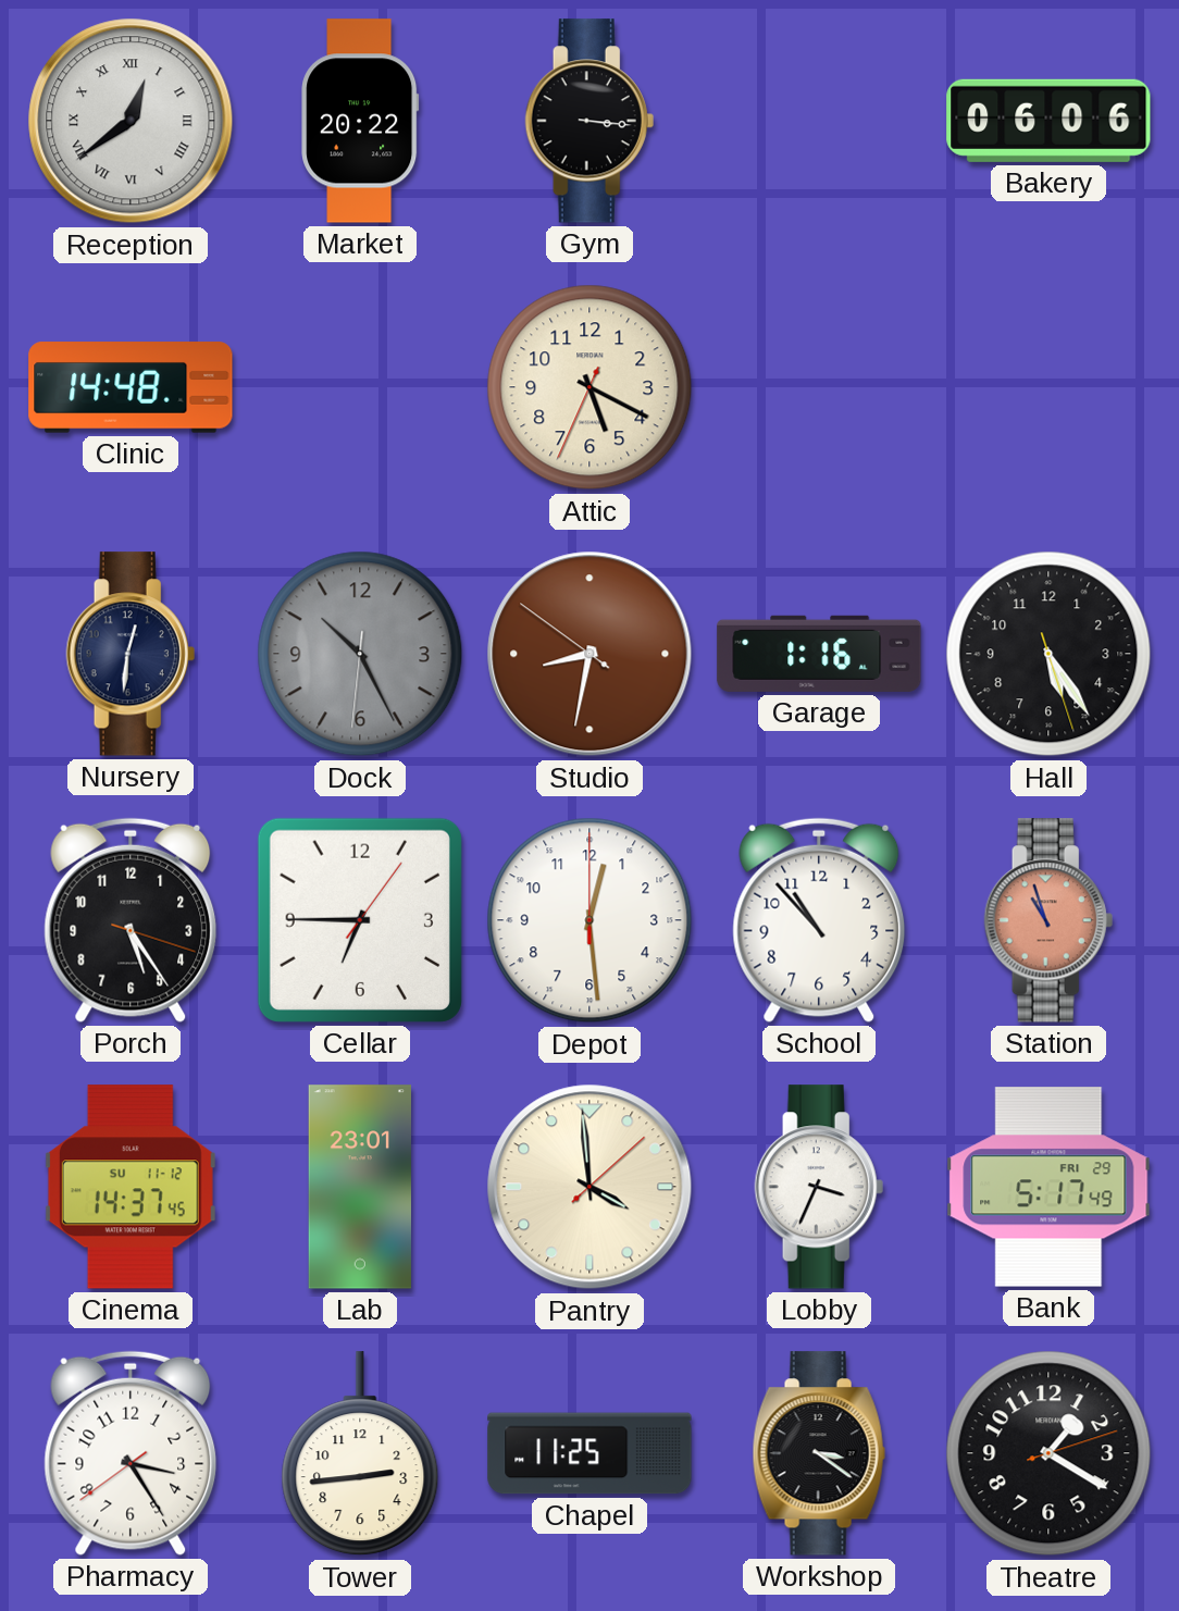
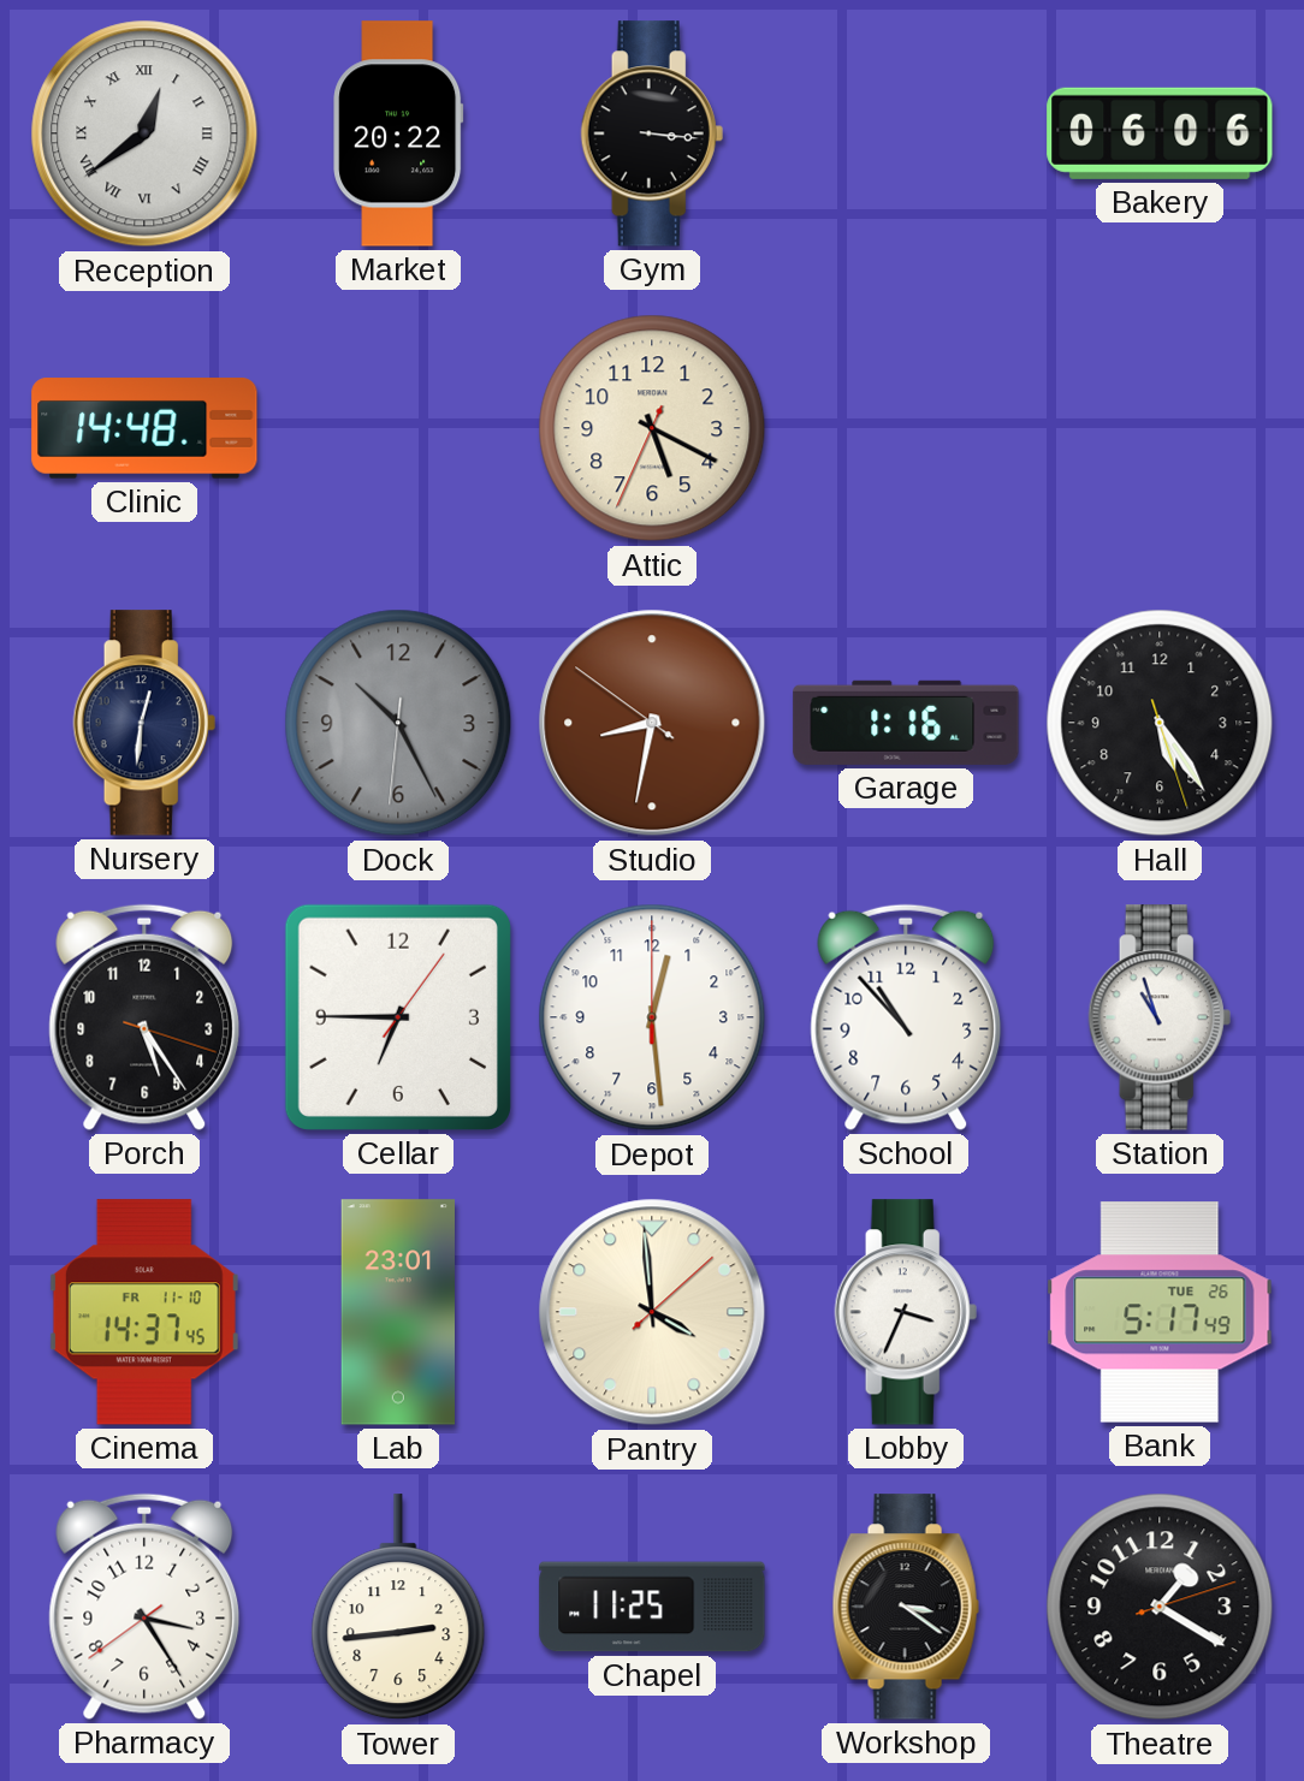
Station dial: salmon -> white
Cinema date: SU 11-12 -> FR 11-10
Bank date: FRI 29 -> TUE 26
